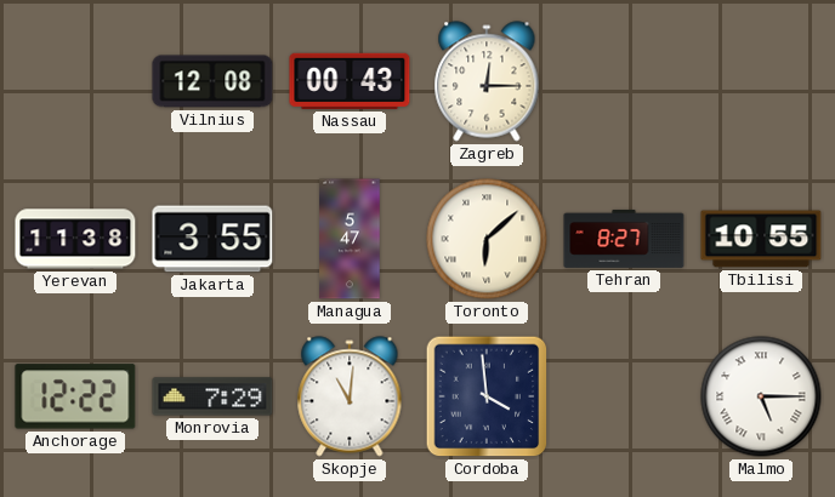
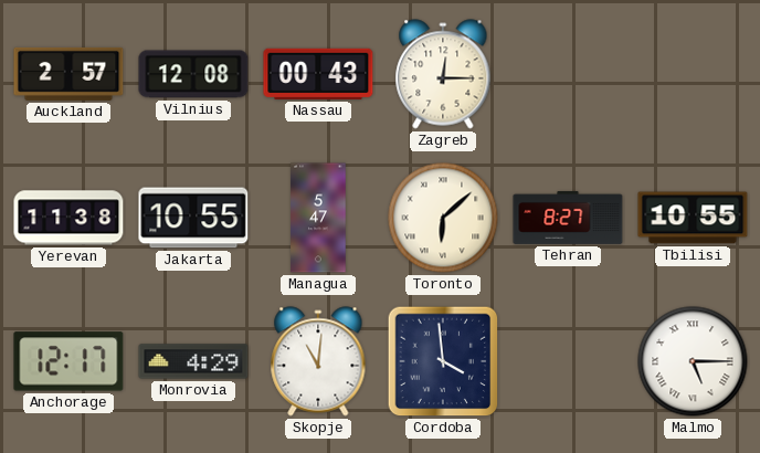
Auckland: none -> 2:57
Jakarta: 3:55 -> 10:55
Anchorage: 12:22 -> 12:17
Monrovia: 7:29 -> 4:29
